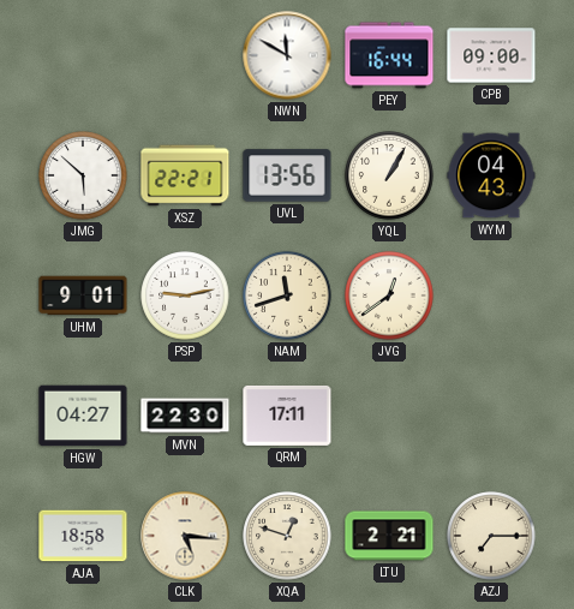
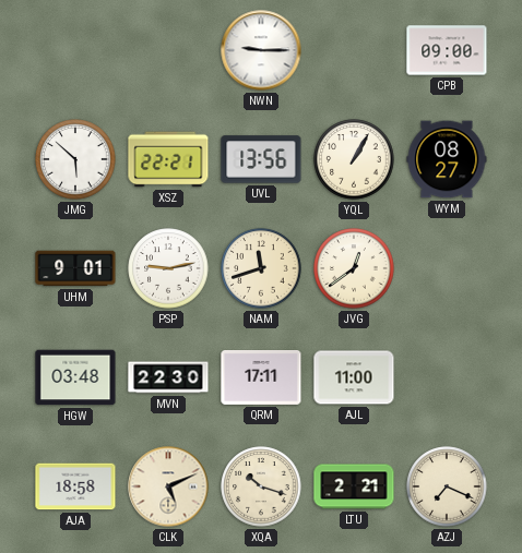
NWN: 11:50 -> 9:15
PEY: 16:44 -> none
WYM: 04:43 -> 08:27
HGW: 04:27 -> 03:48
AJL: none -> 11:00
CLK: 5:16 -> 5:11
XQA: 12:48 -> 10:18
AZJ: 7:15 -> 7:19
